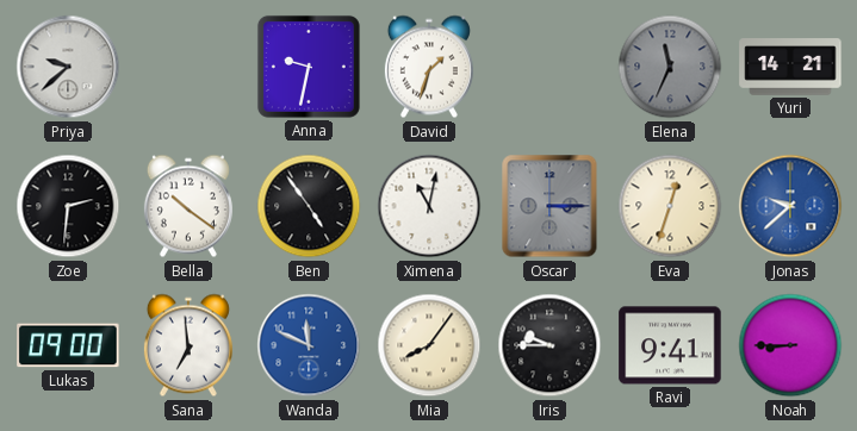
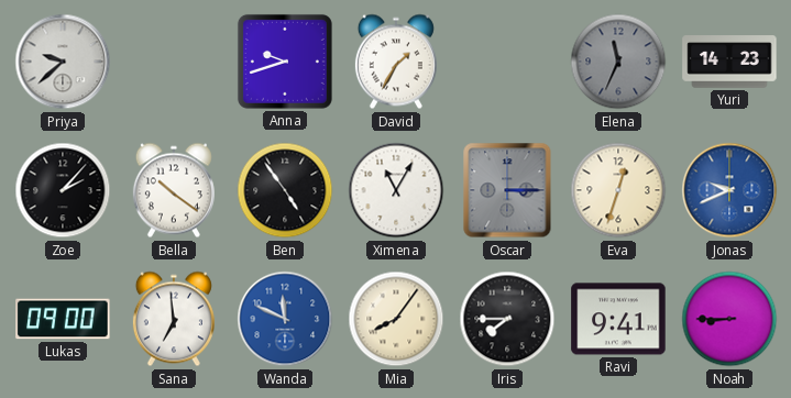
Anna: 9:32 -> 9:42
David: 1:33 -> 1:35
Yuri: 14:21 -> 14:23
Zoe: 2:31 -> 2:07
Ximena: 11:02 -> 11:05
Jonas: 9:38 -> 9:41
Iris: 9:45 -> 7:45
